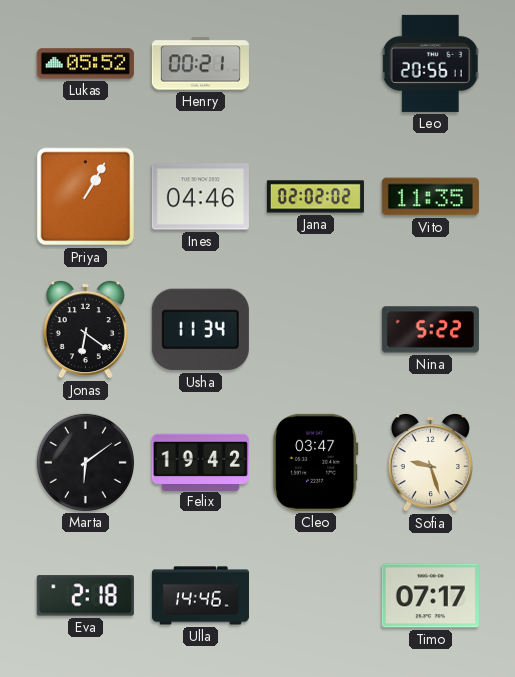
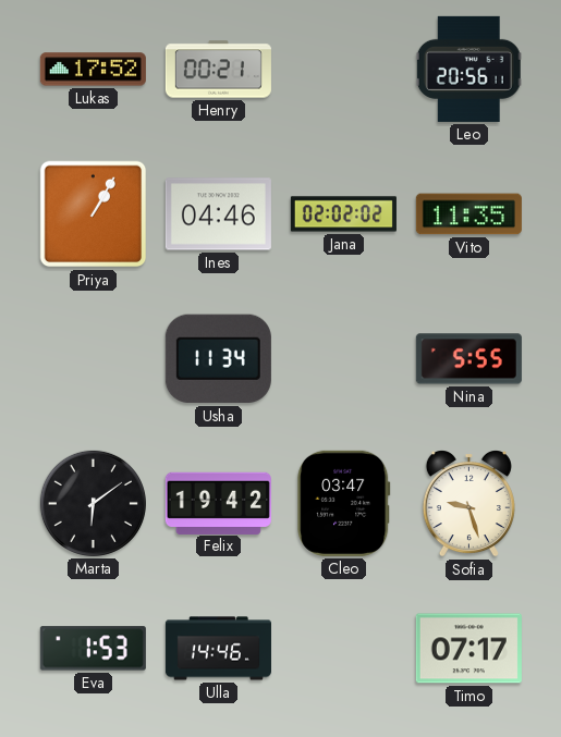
Lukas: 05:52 -> 17:52
Jonas: 6:21 -> none
Nina: 5:22 -> 5:55
Eva: 2:18 -> 1:53
